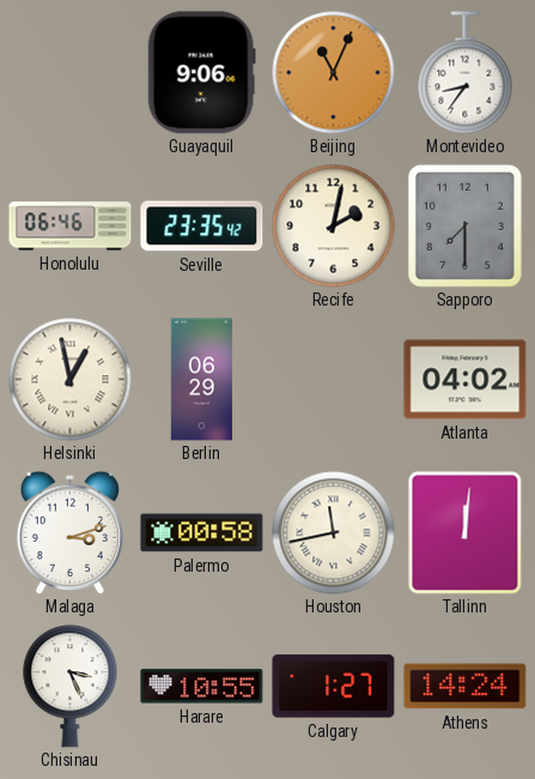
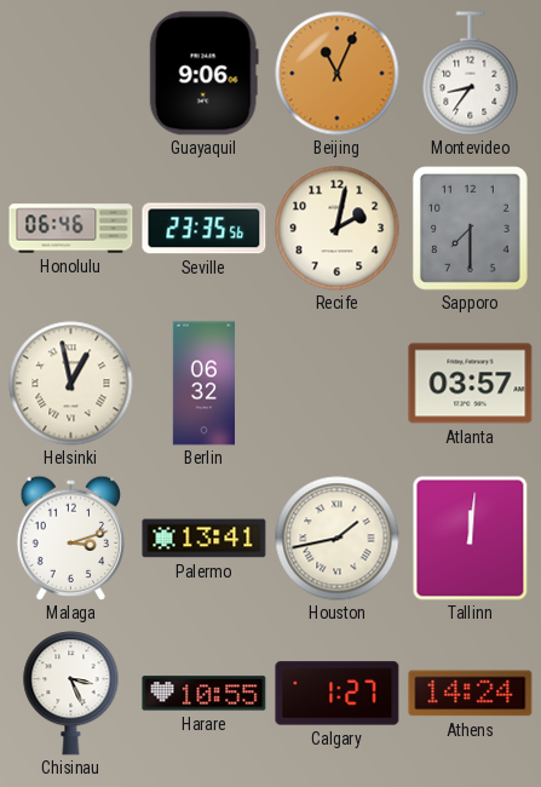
Seville: 23:35:42 -> 23:35:56
Berlin: 06:29 -> 06:32
Atlanta: 04:02 -> 03:57
Palermo: 00:58 -> 13:41
Houston: 11:43 -> 1:43
